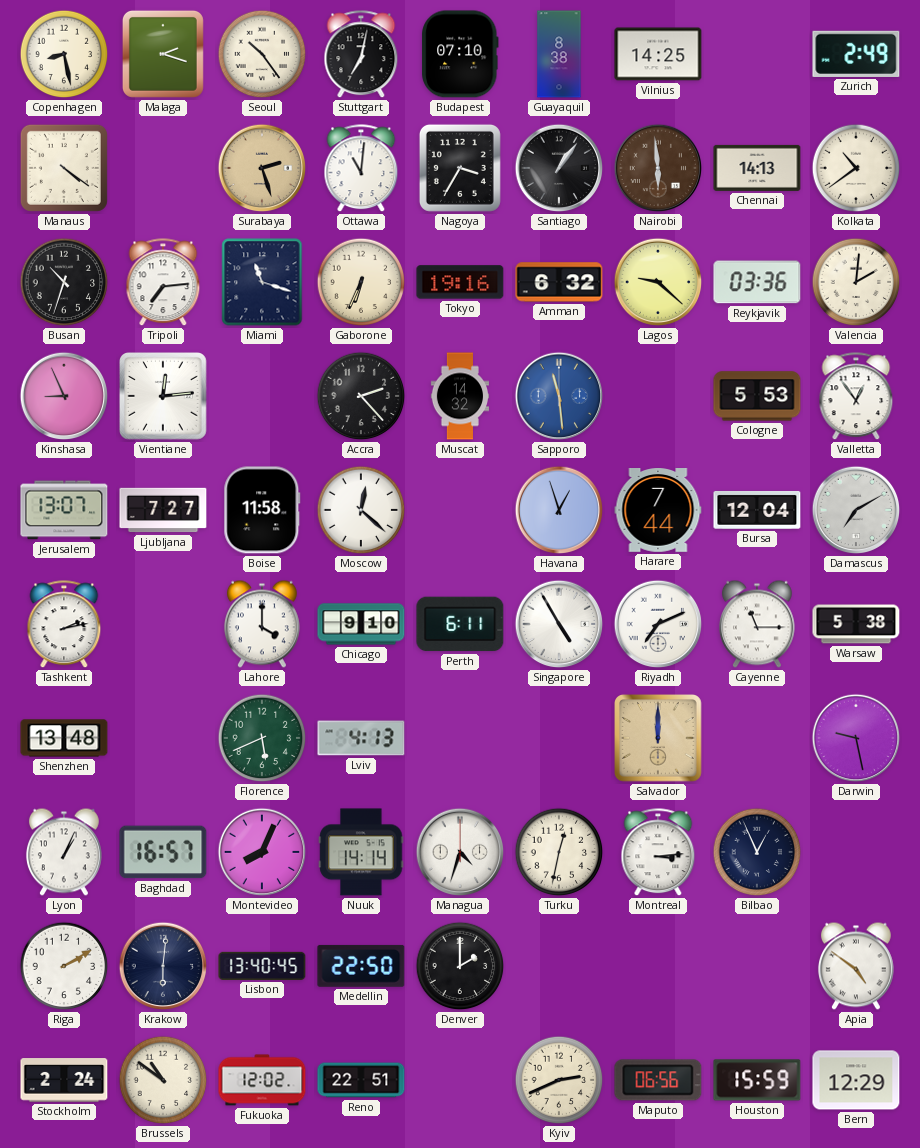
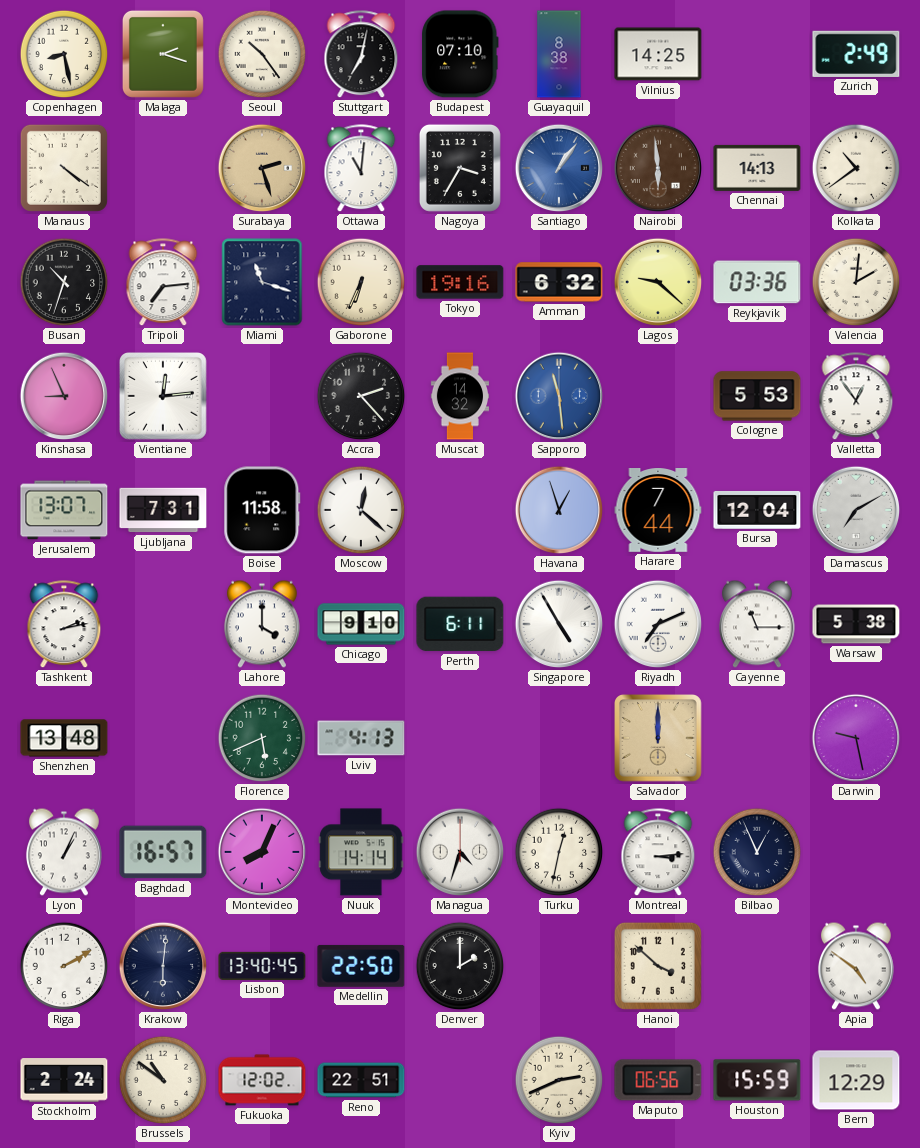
Santiago dial: black -> blue
Ljubljana: 7:27 -> 7:31
Hanoi: none -> 3:52
